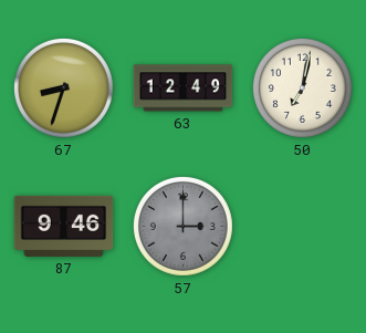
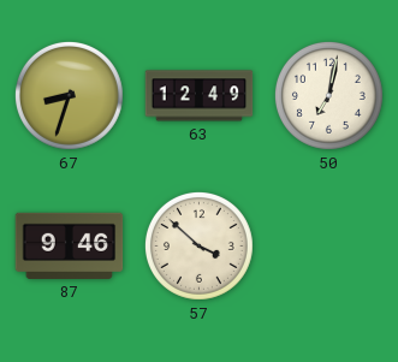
57: 3:00 -> 3:52
57 dial: grey -> cream
